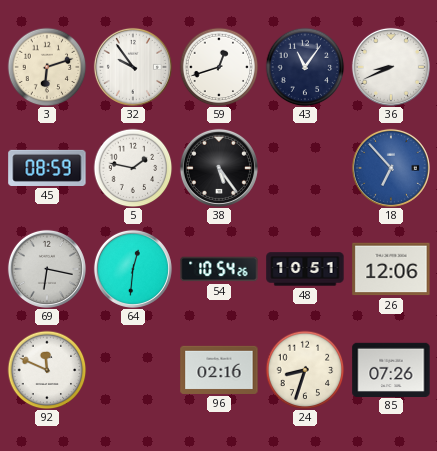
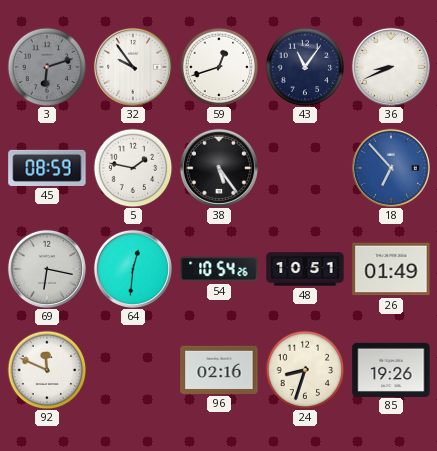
3 dial: cream -> grey
26: 12:06 -> 01:49
85: 07:26 -> 19:26
